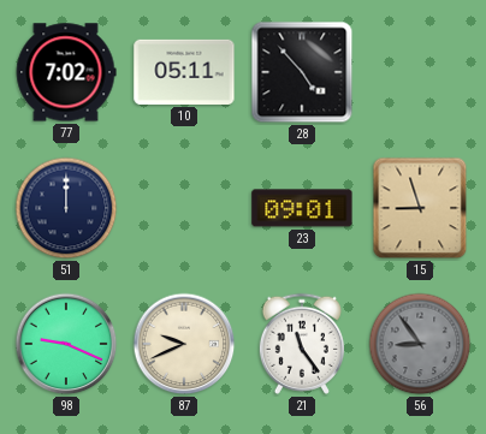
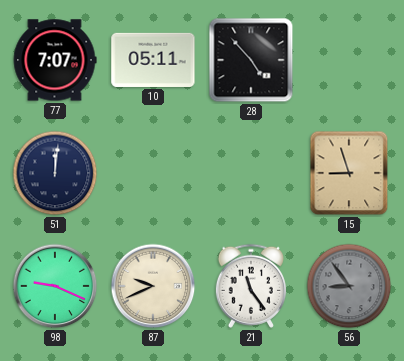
77: 7:02 -> 7:07
51: 12:00 -> 12:01
23: 09:01 -> none
